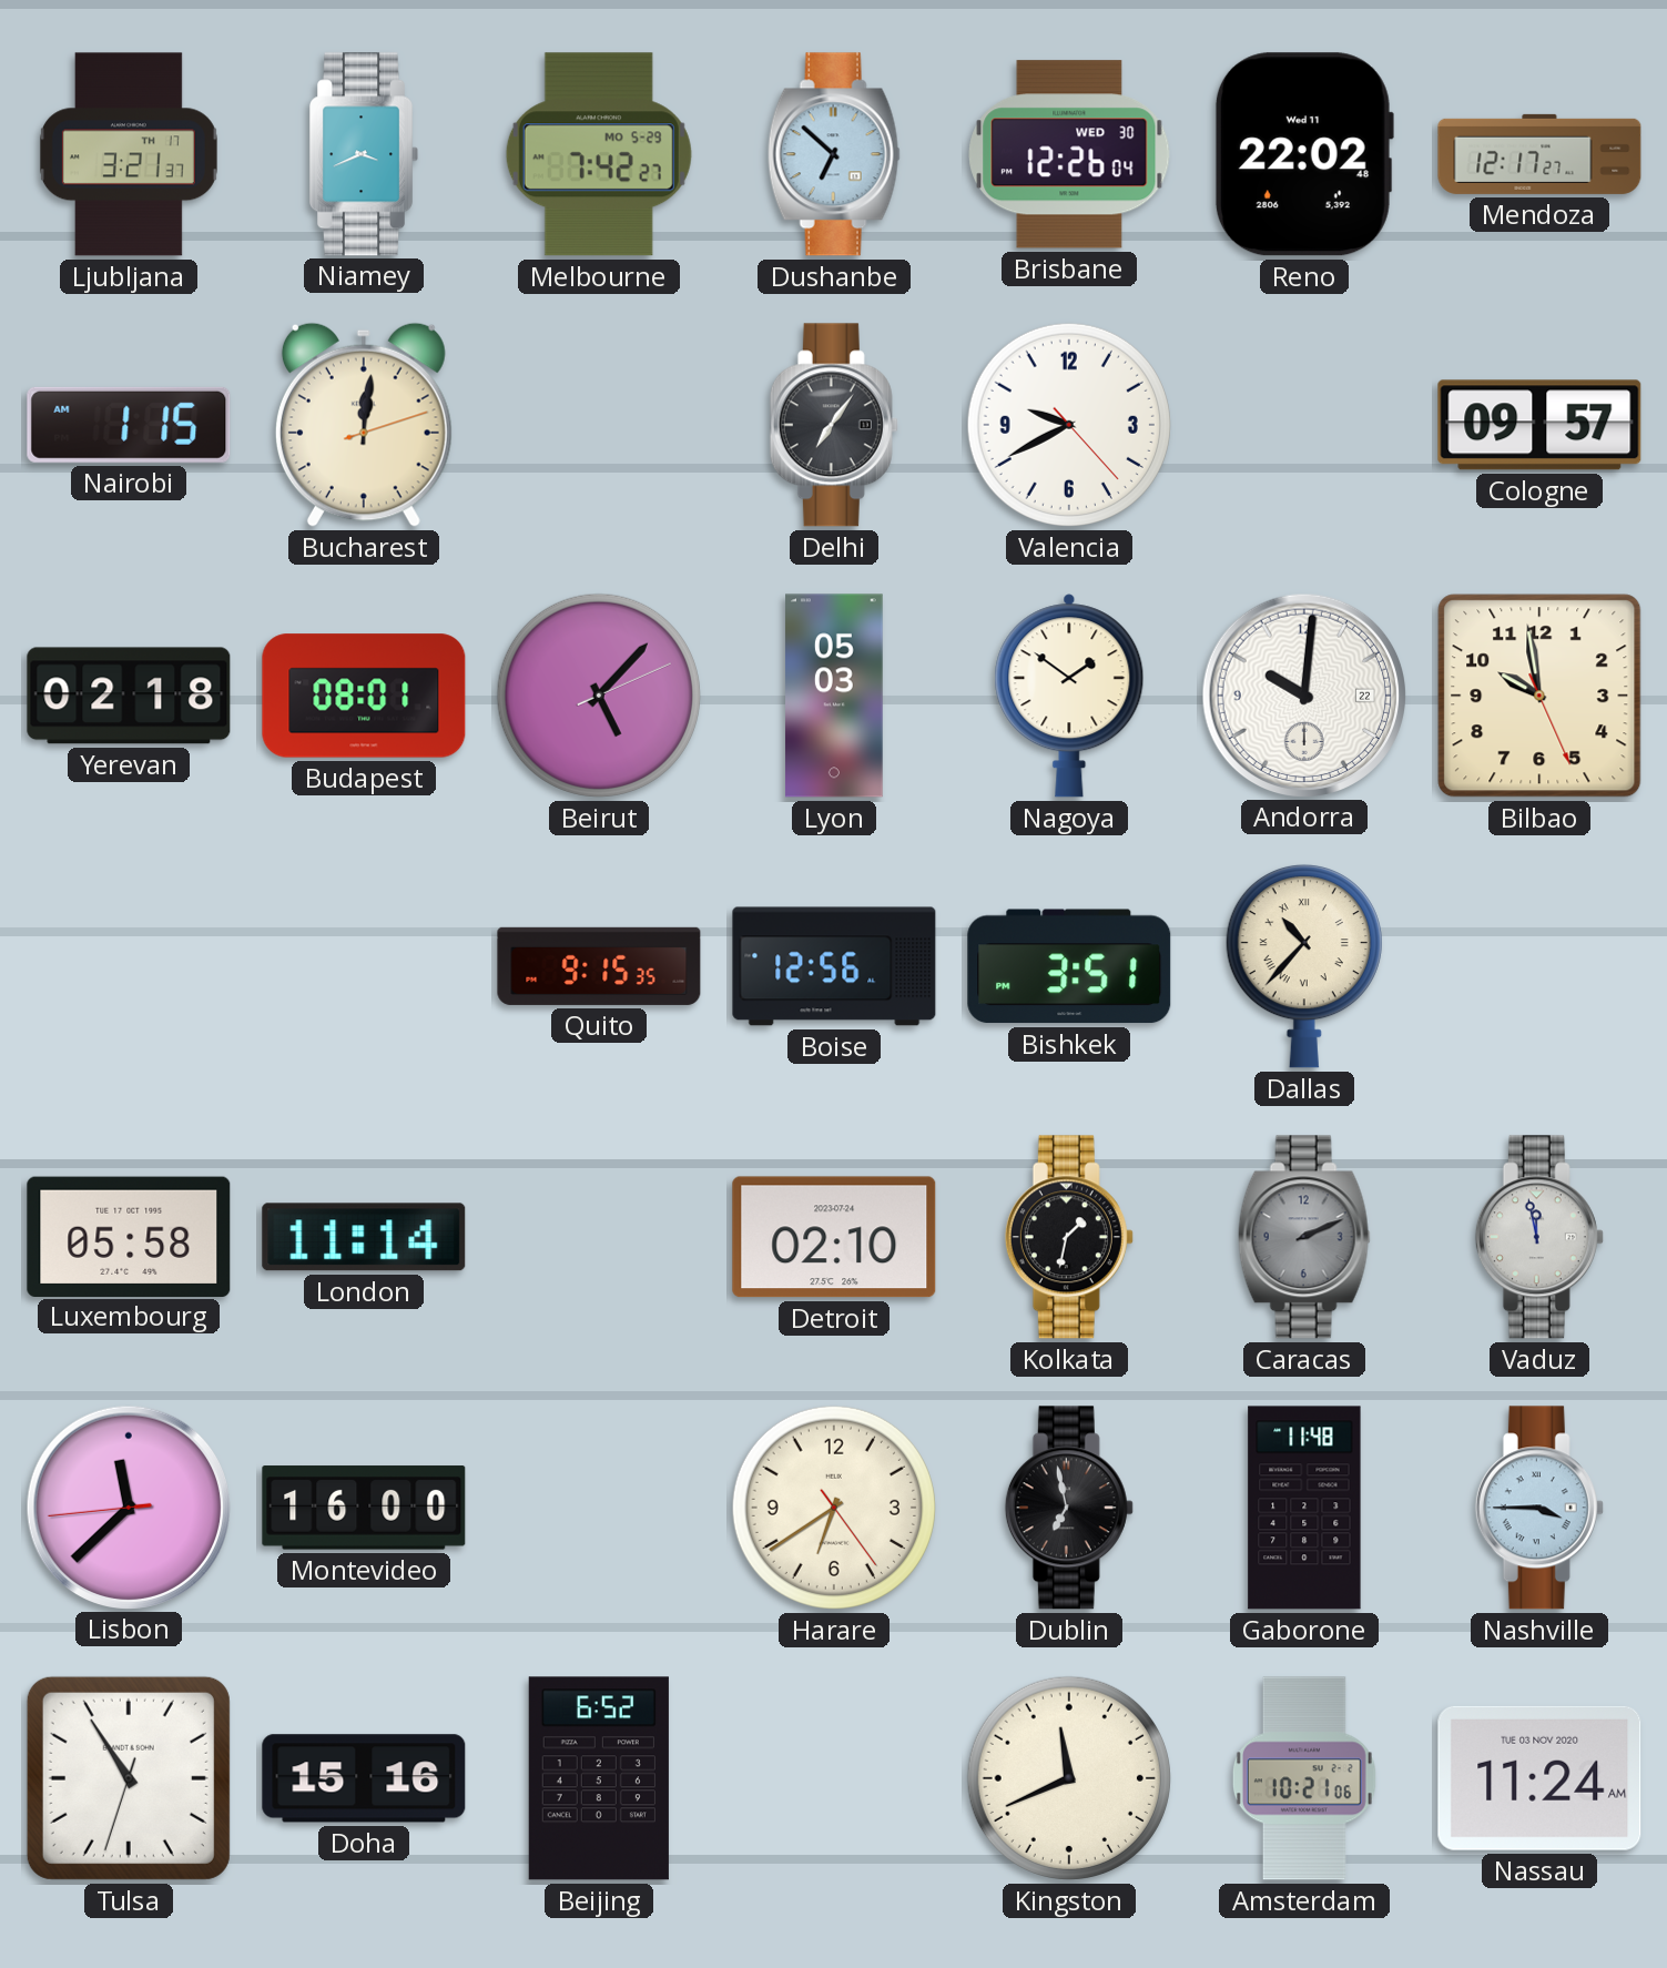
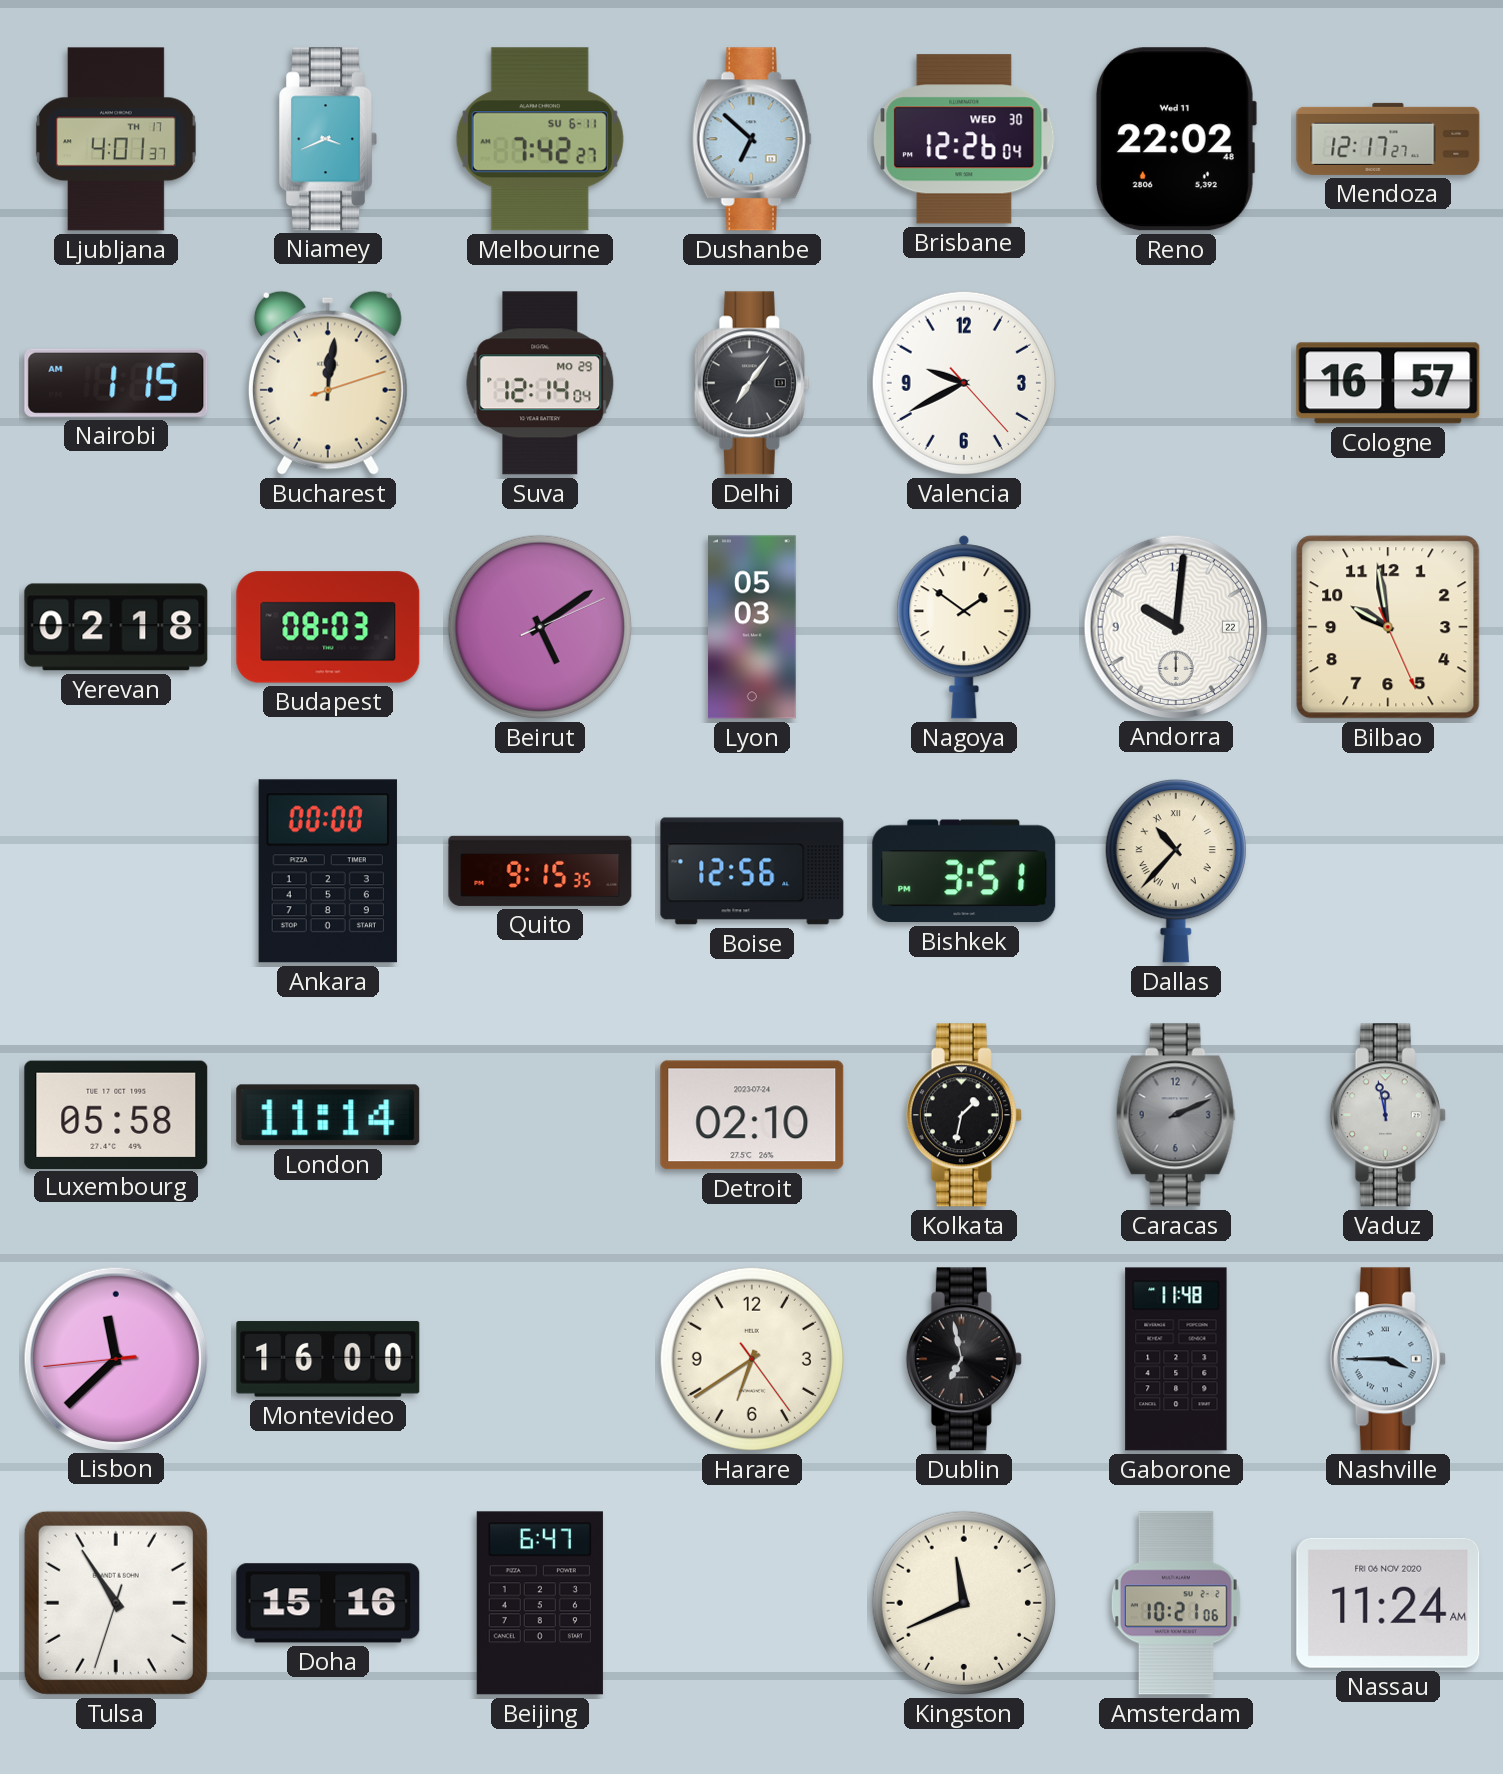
Ljubljana: 3:21 -> 4:01
Melbourne date: MO 5-29 -> SU 6-11
Suva: none -> 12:14
Cologne: 09:57 -> 16:57
Budapest: 08:01 -> 08:03
Beirut: 5:07 -> 5:09
Ankara: none -> 00:00
Beijing: 6:52 -> 6:47
Nassau date: TUE 03 NOV 2020 -> FRI 06 NOV 2020
